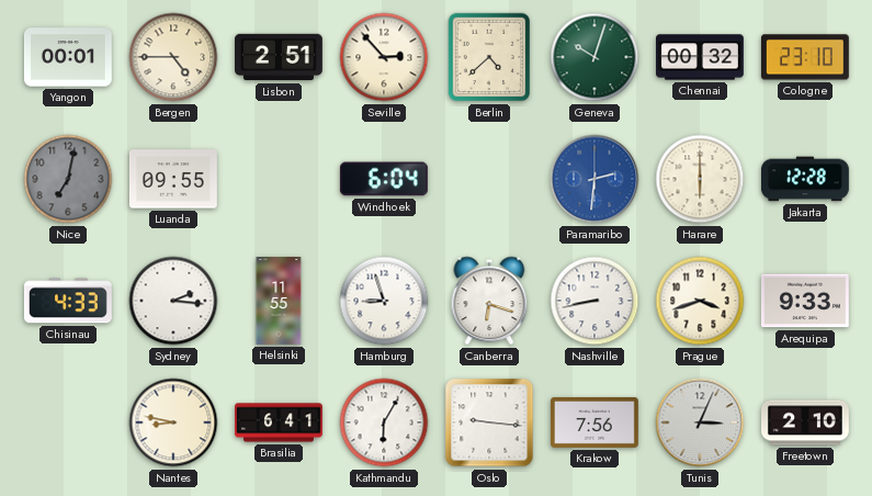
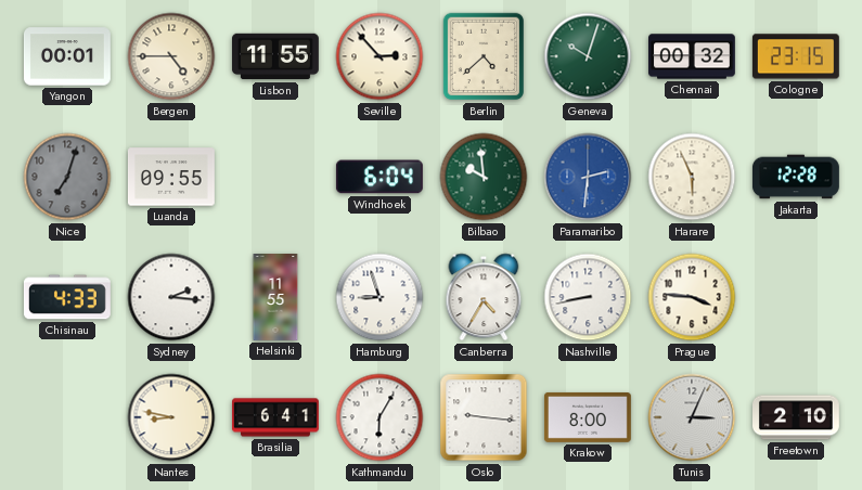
Lisbon: 2:51 -> 11:55
Cologne: 23:10 -> 23:15
Nice: 7:02 -> 7:03
Bilbao: none -> 9:59
Harare: 6:00 -> 5:56
Canberra: 6:18 -> 4:35
Prague: 3:42 -> 3:46
Arequipa: 9:33 -> none
Krakow: 7:56 -> 8:00
